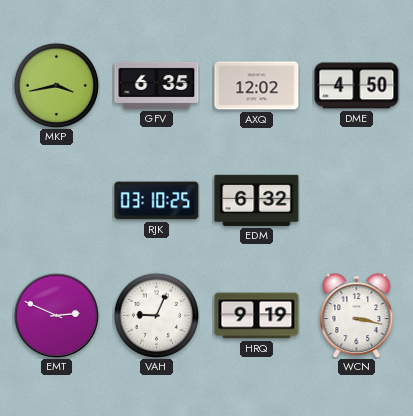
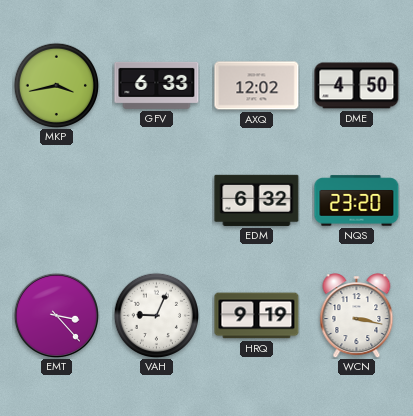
GFV: 6:35 -> 6:33
RJK: 03:10 -> none
NQS: none -> 23:20
EMT: 2:49 -> 3:23
